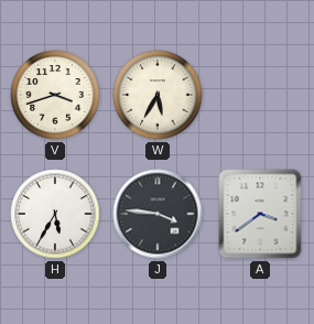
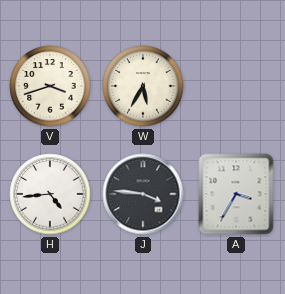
H: 5:35 -> 4:44
A: 3:39 -> 3:35
